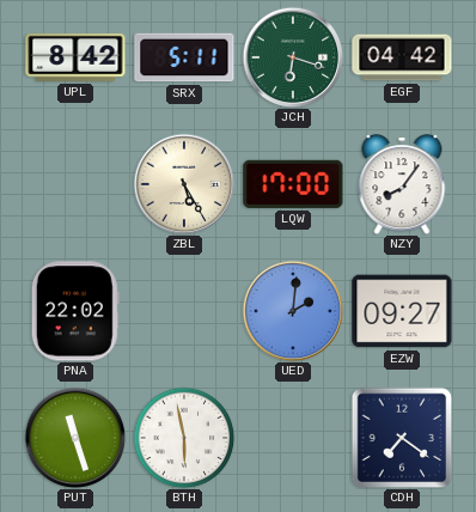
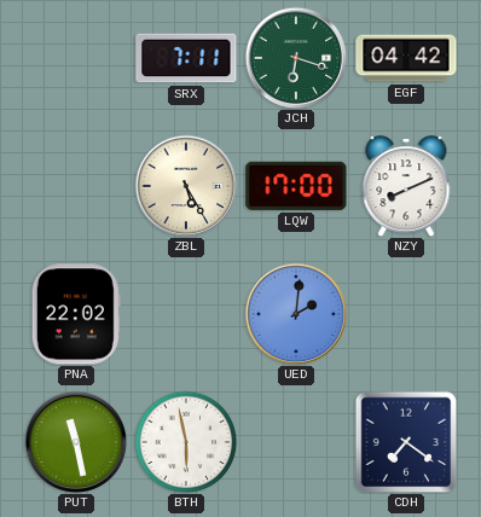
UPL: 8:42 -> none
SRX: 5:11 -> 7:11
NZY: 8:06 -> 8:11
EZW: 09:27 -> none
PUT: 11:27 -> 11:28
